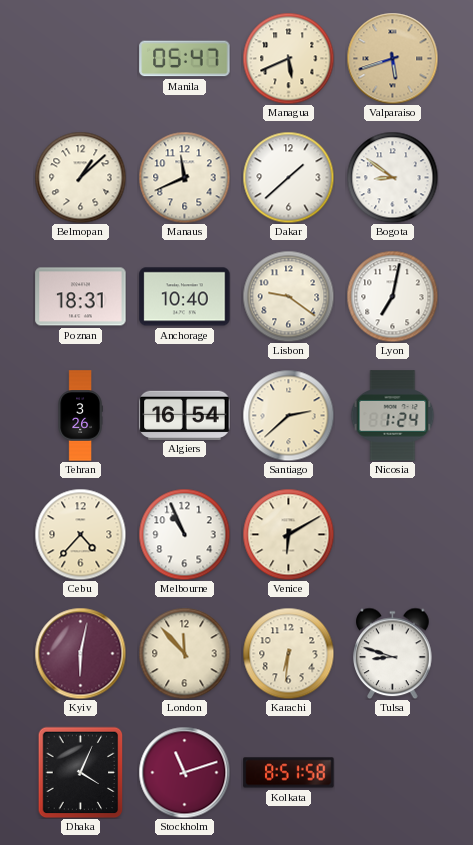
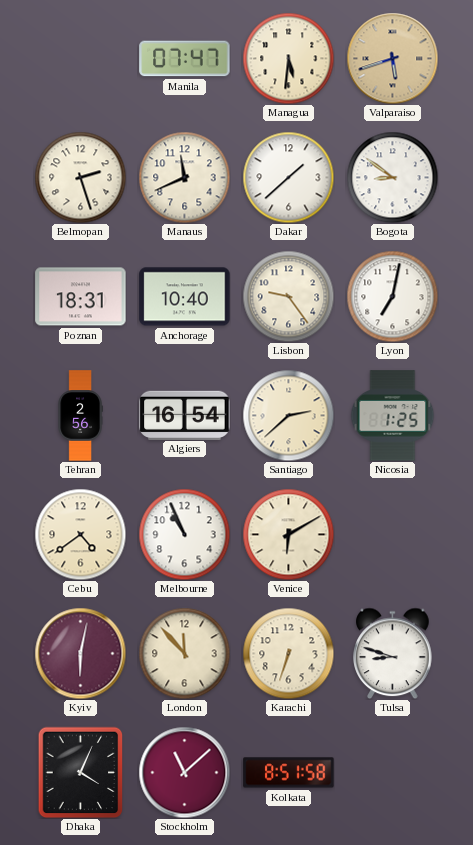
Manila: 05:47 -> 07:47
Managua: 5:41 -> 5:31
Belmopan: 1:08 -> 2:27
Lisbon: 9:21 -> 9:24
Tehran: 3:26 -> 2:56
Nicosia: 1:24 -> 1:25
Cebu: 4:37 -> 4:39
Karachi: 6:31 -> 6:33
Stockholm: 11:12 -> 11:08
